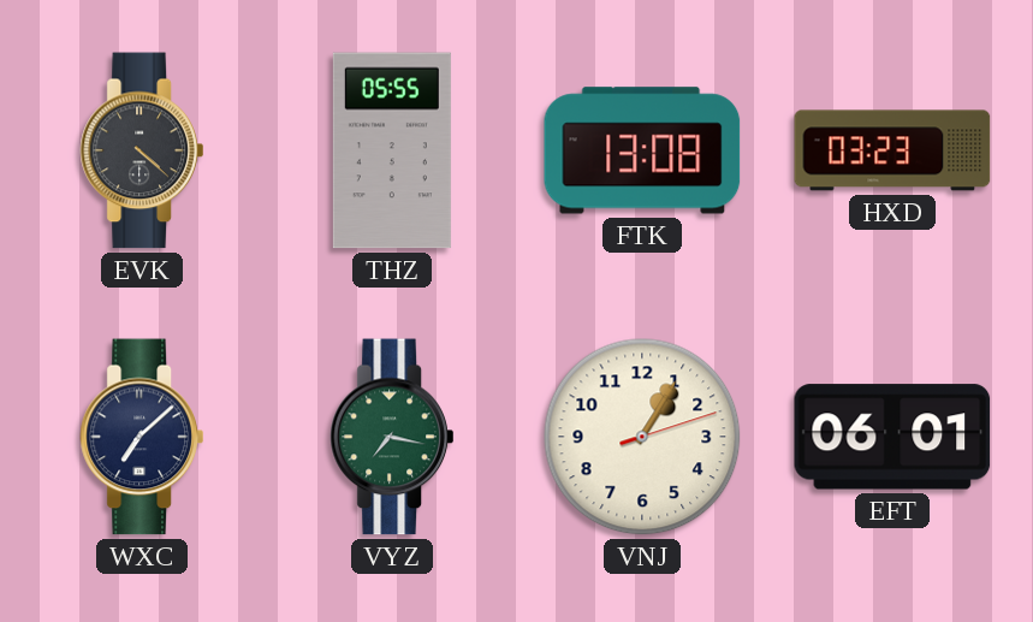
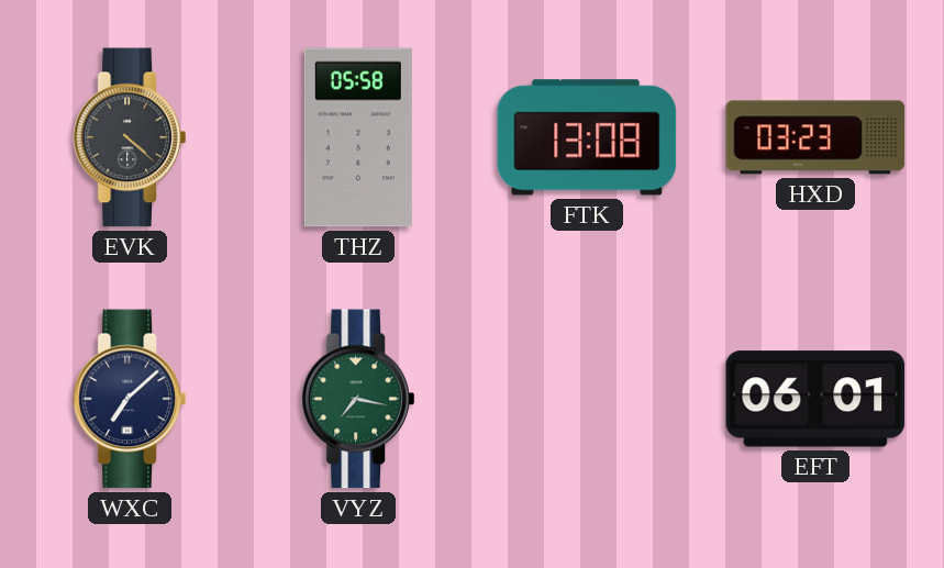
THZ: 05:55 -> 05:58
VNJ: 1:05 -> none
